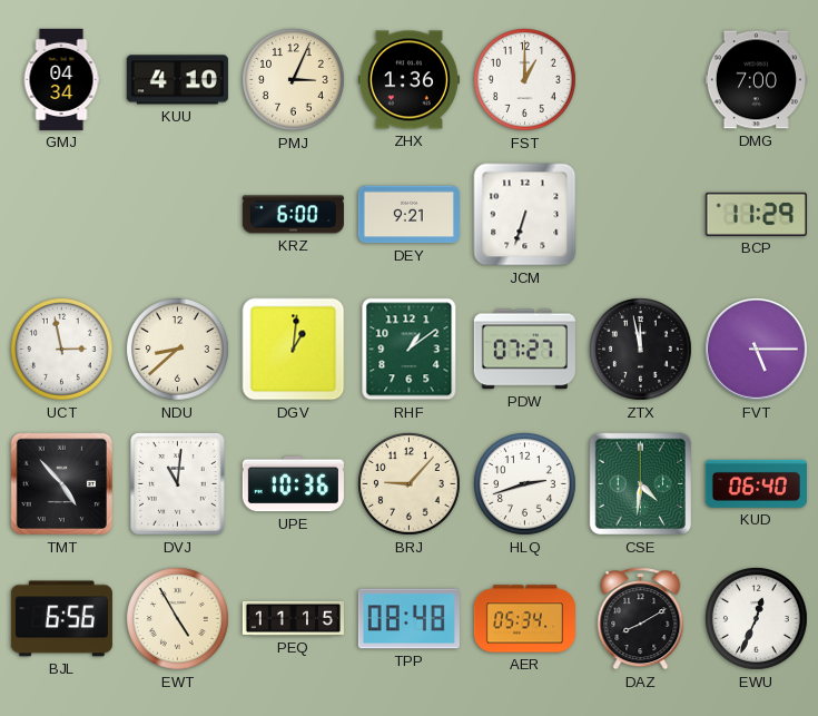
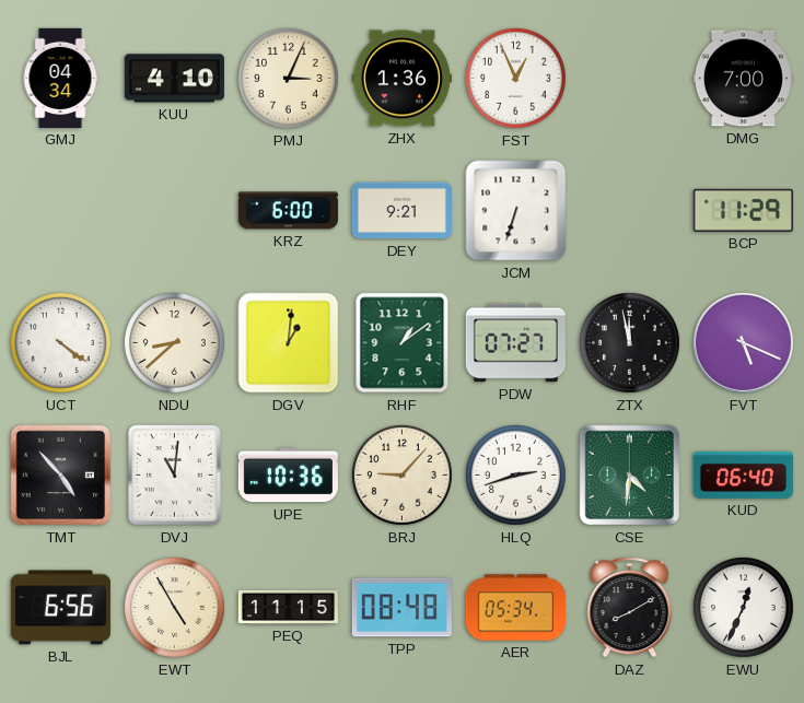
FST: 1:00 -> 12:56
UCT: 2:58 -> 4:21
FVT: 5:15 -> 5:19
